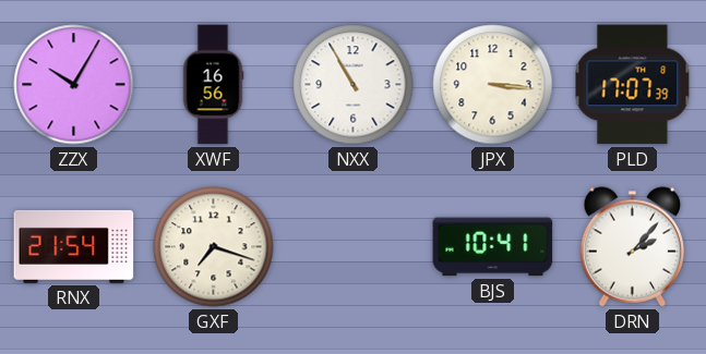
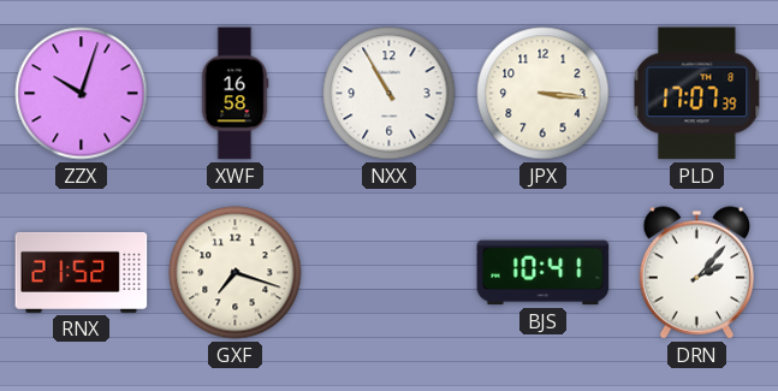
ZZX: 10:05 -> 10:03
XWF: 16:56 -> 16:58
RNX: 21:54 -> 21:52
